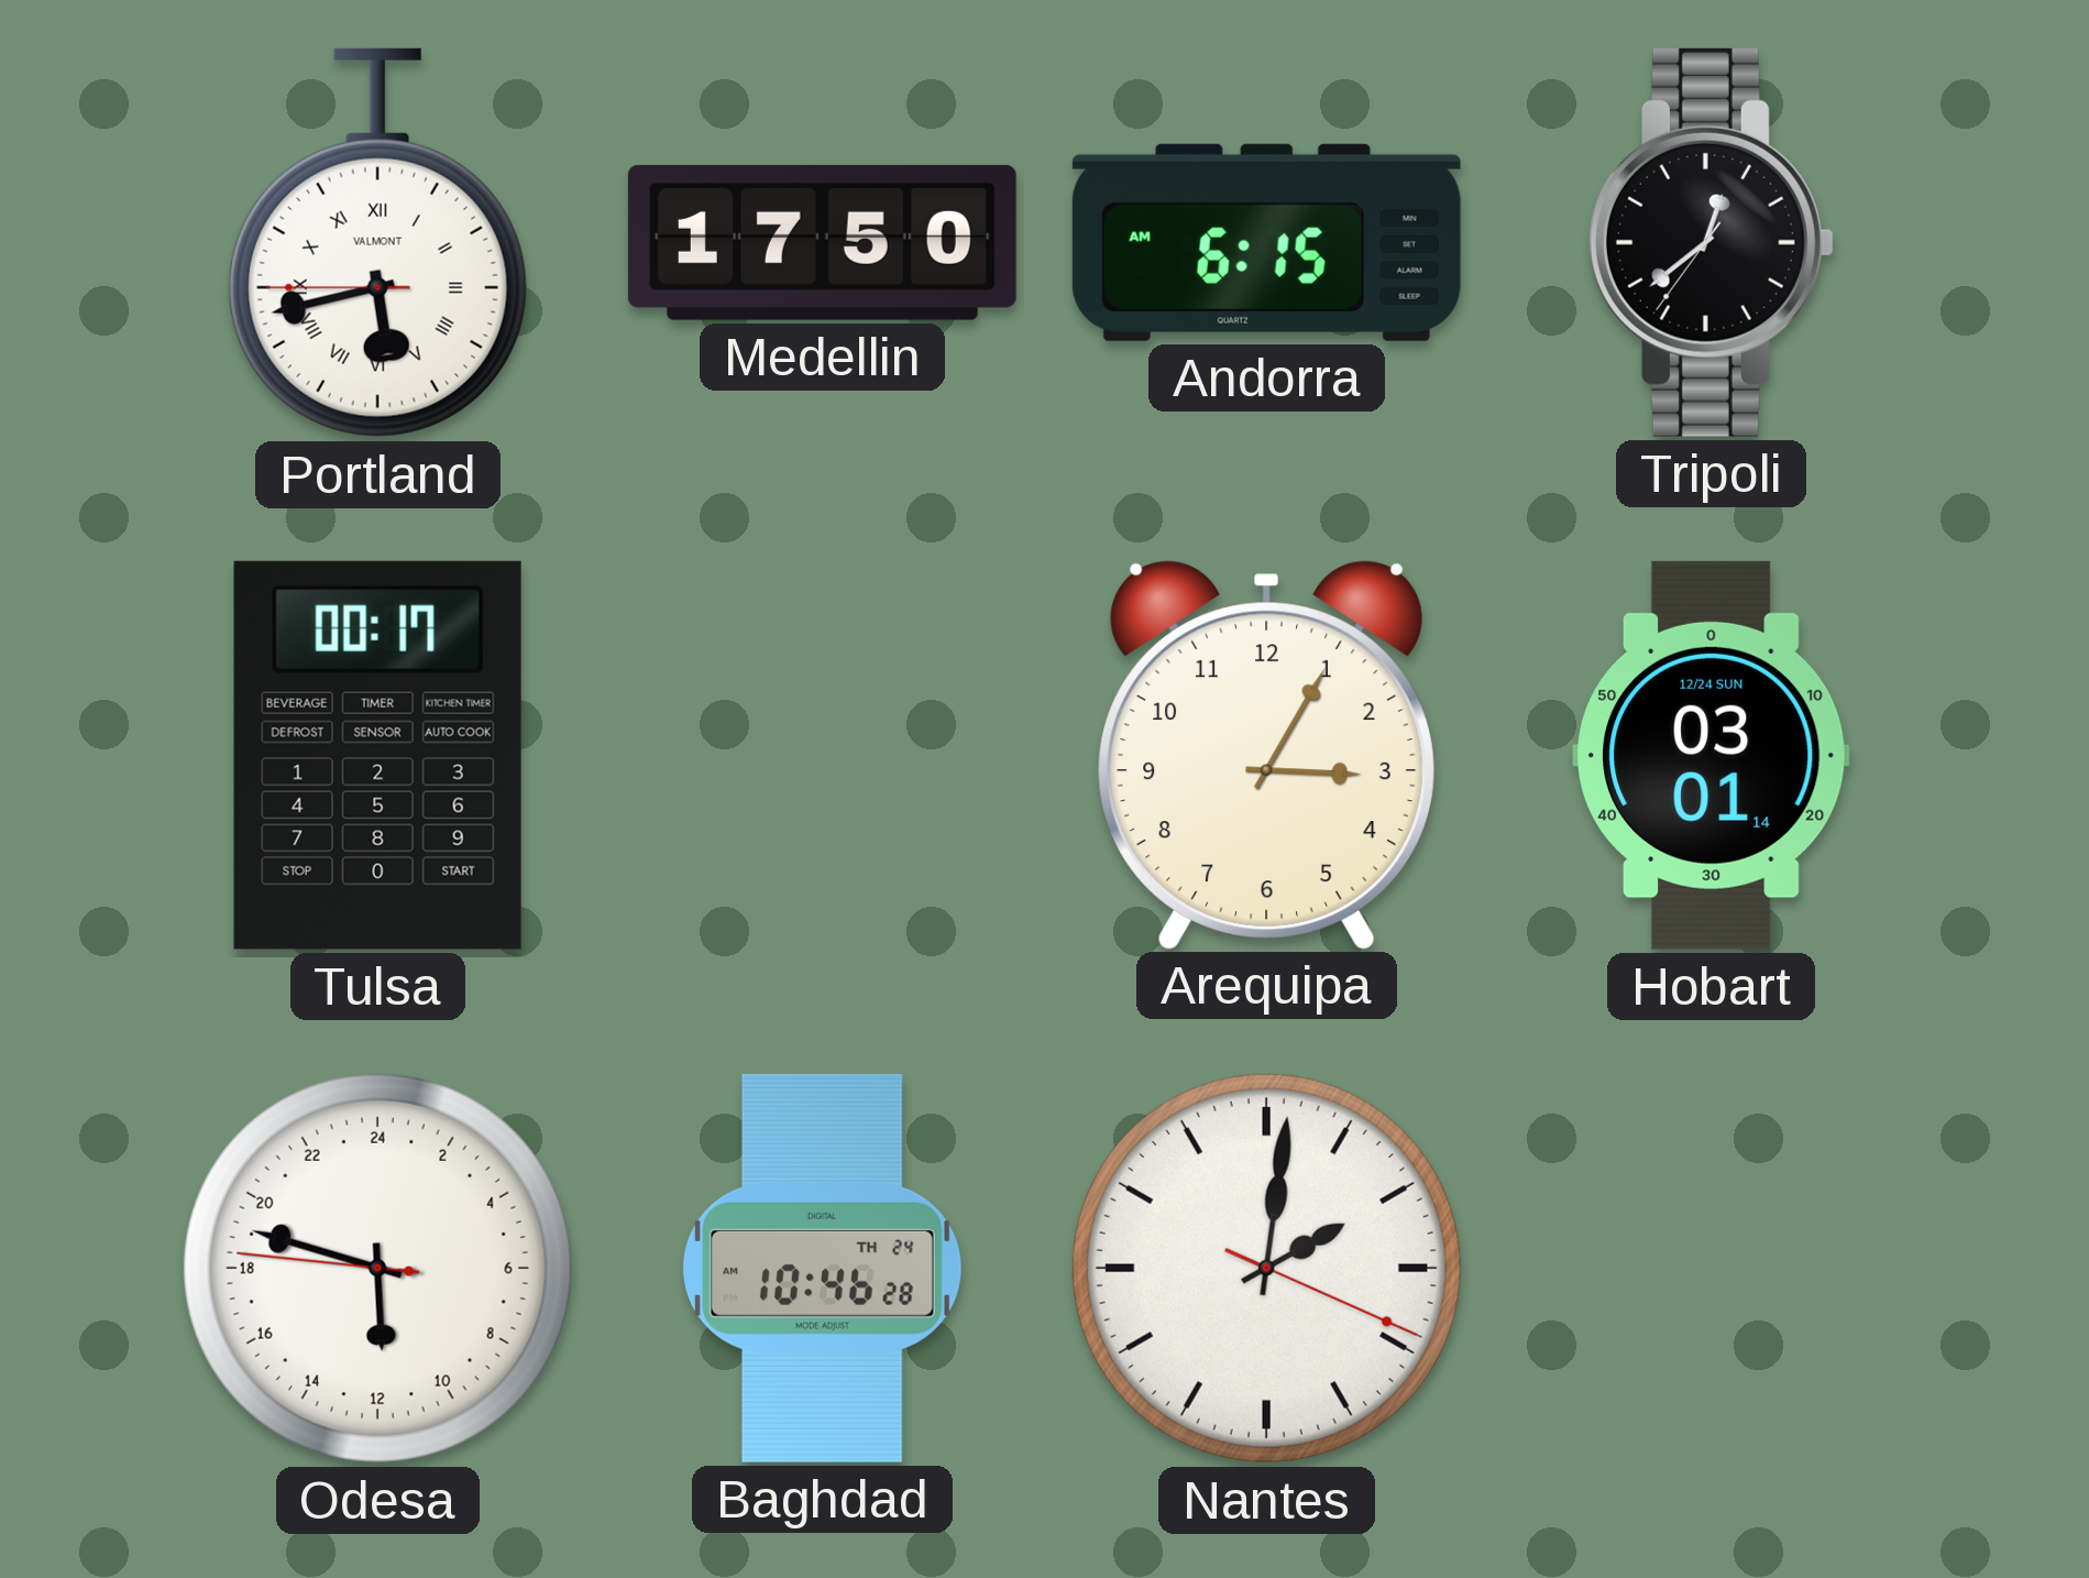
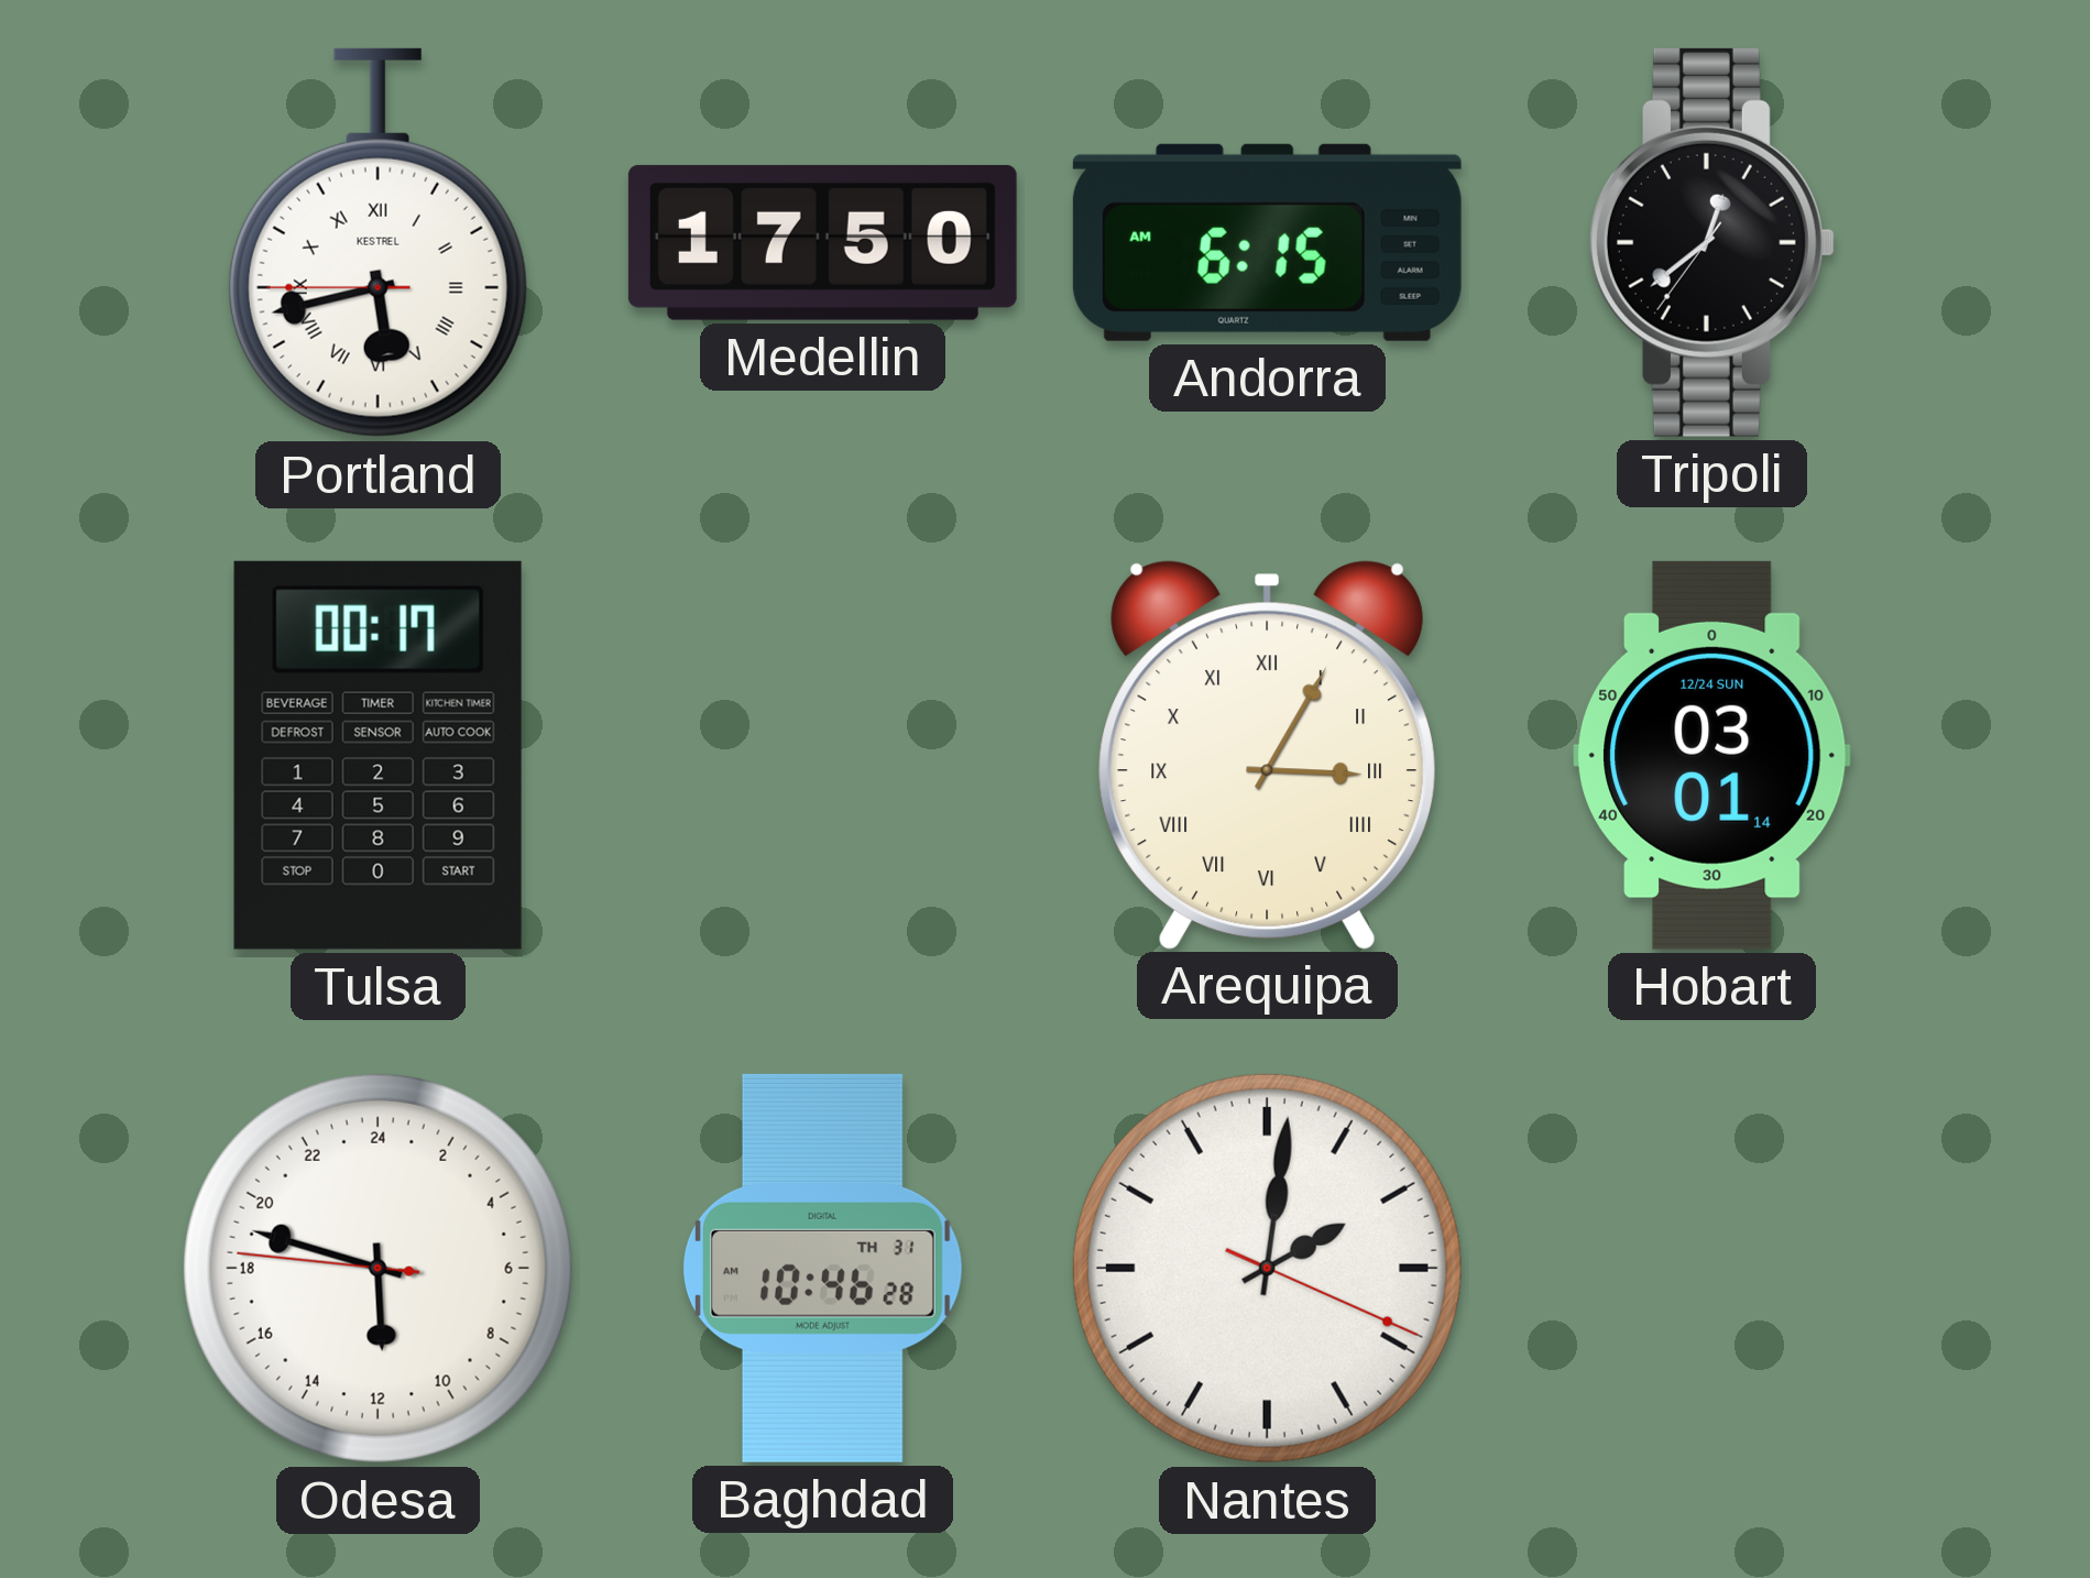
Portland brand: VALMONT -> KESTREL
Arequipa numerals: Arabic -> Roman
Baghdad date: TH 24 -> TH 31
